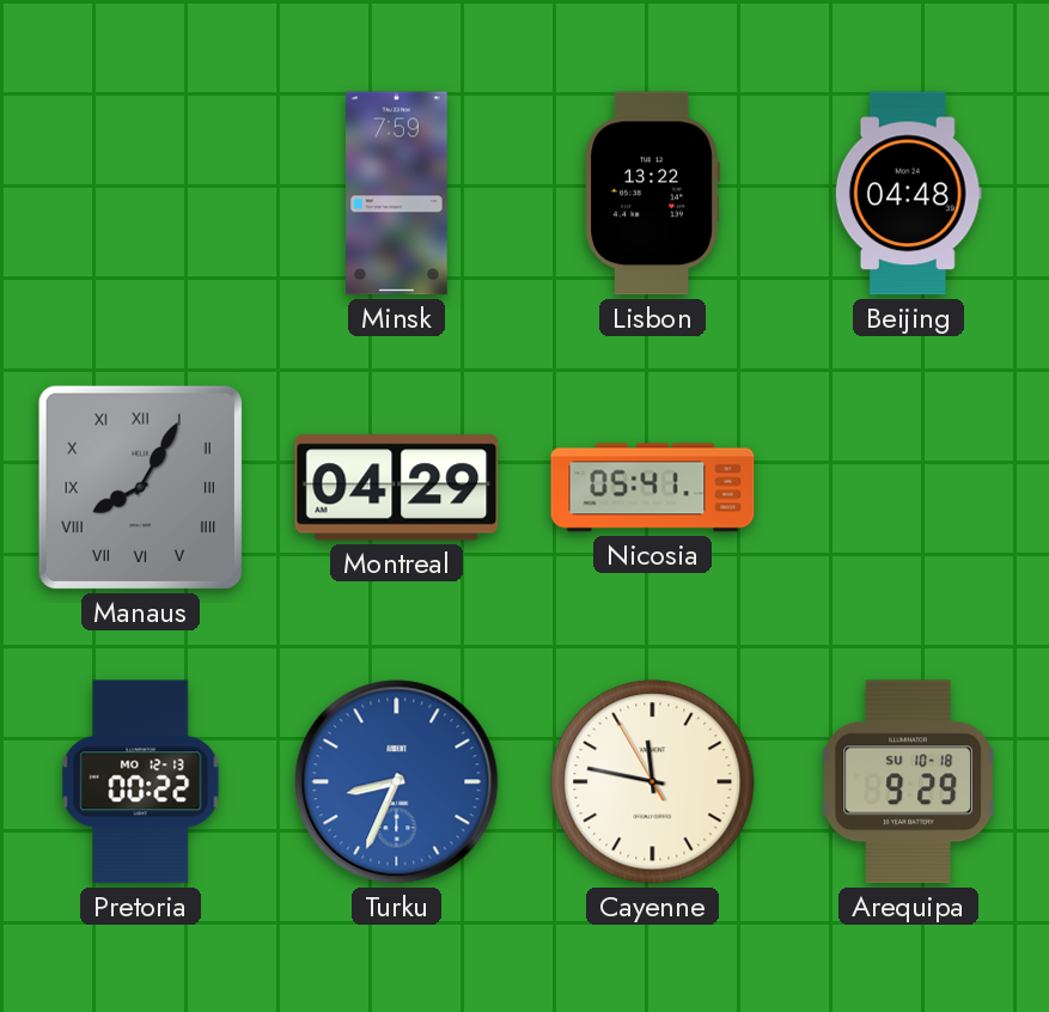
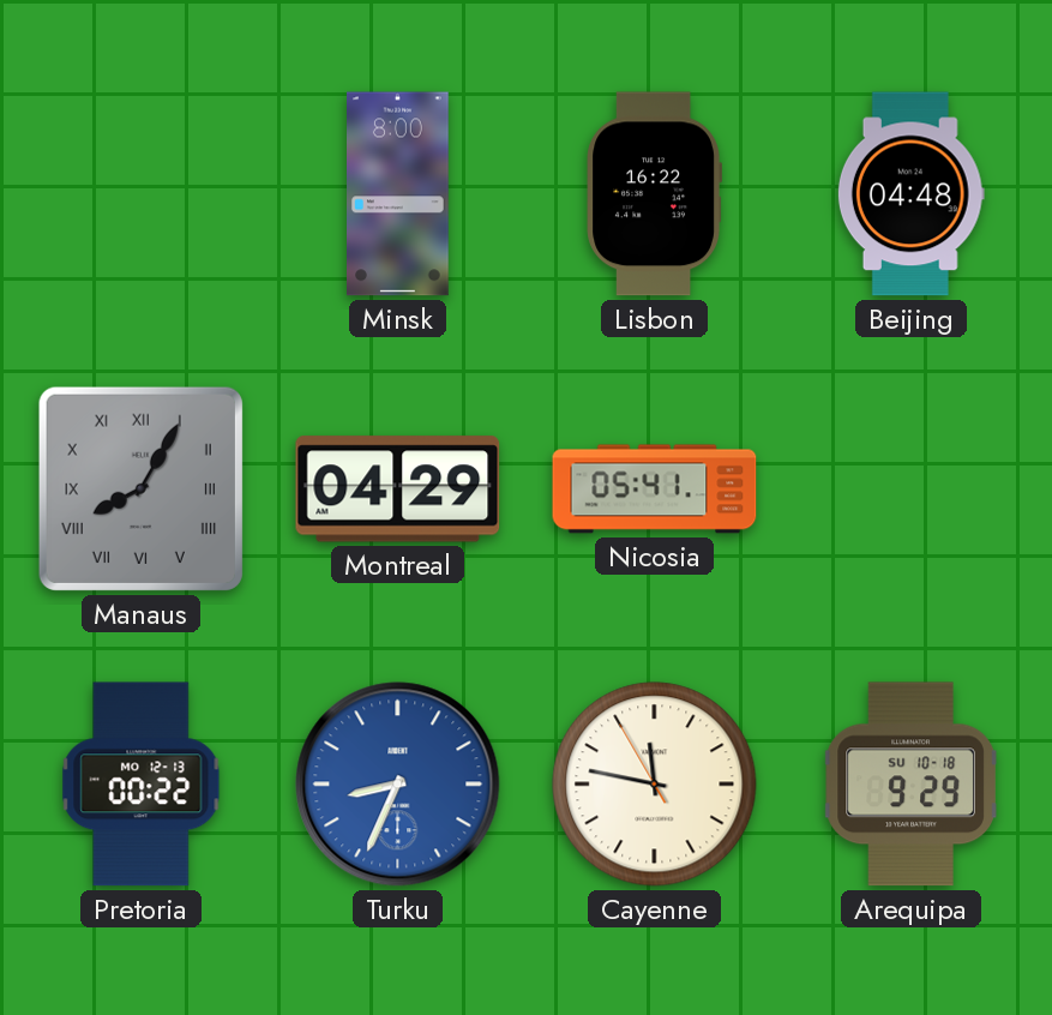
Minsk: 7:59 -> 8:00
Lisbon: 13:22 -> 16:22
